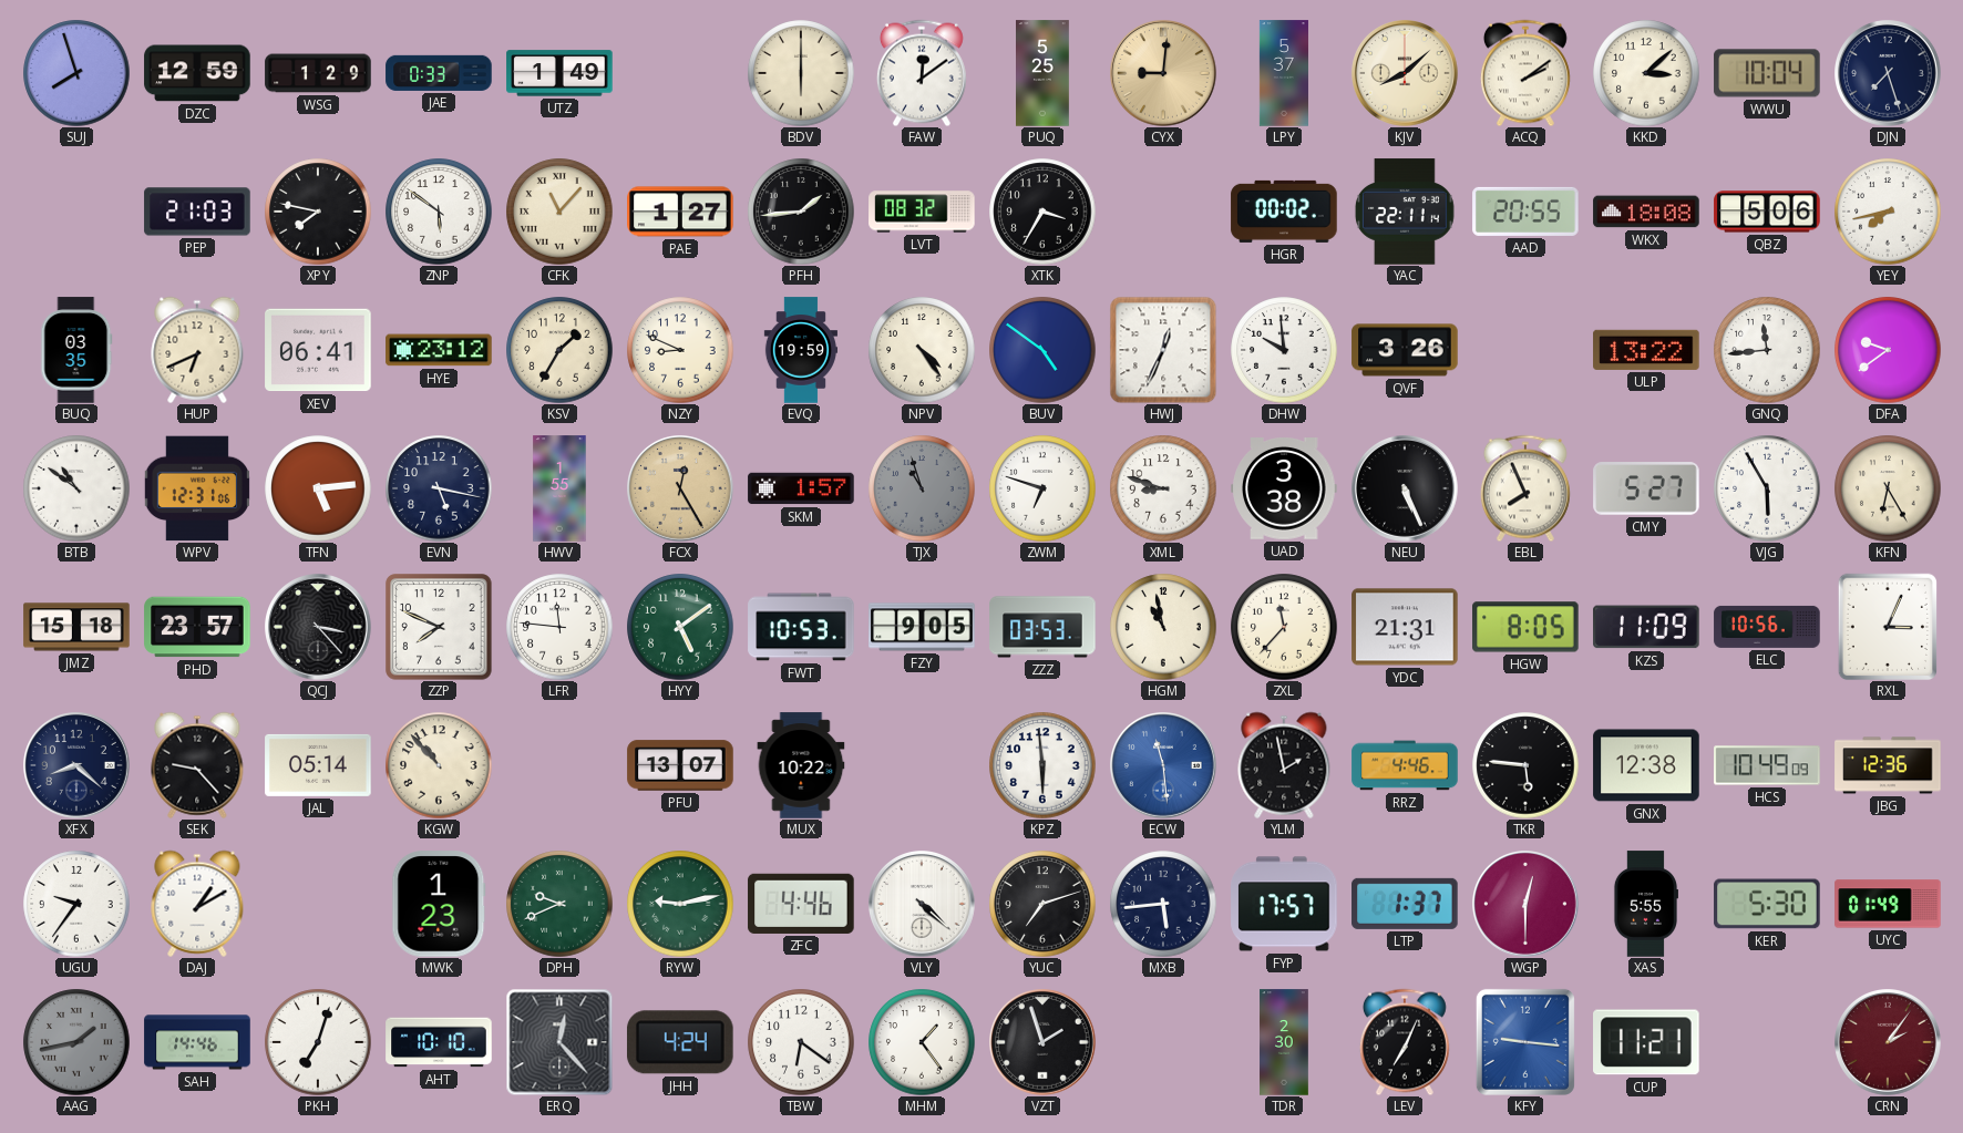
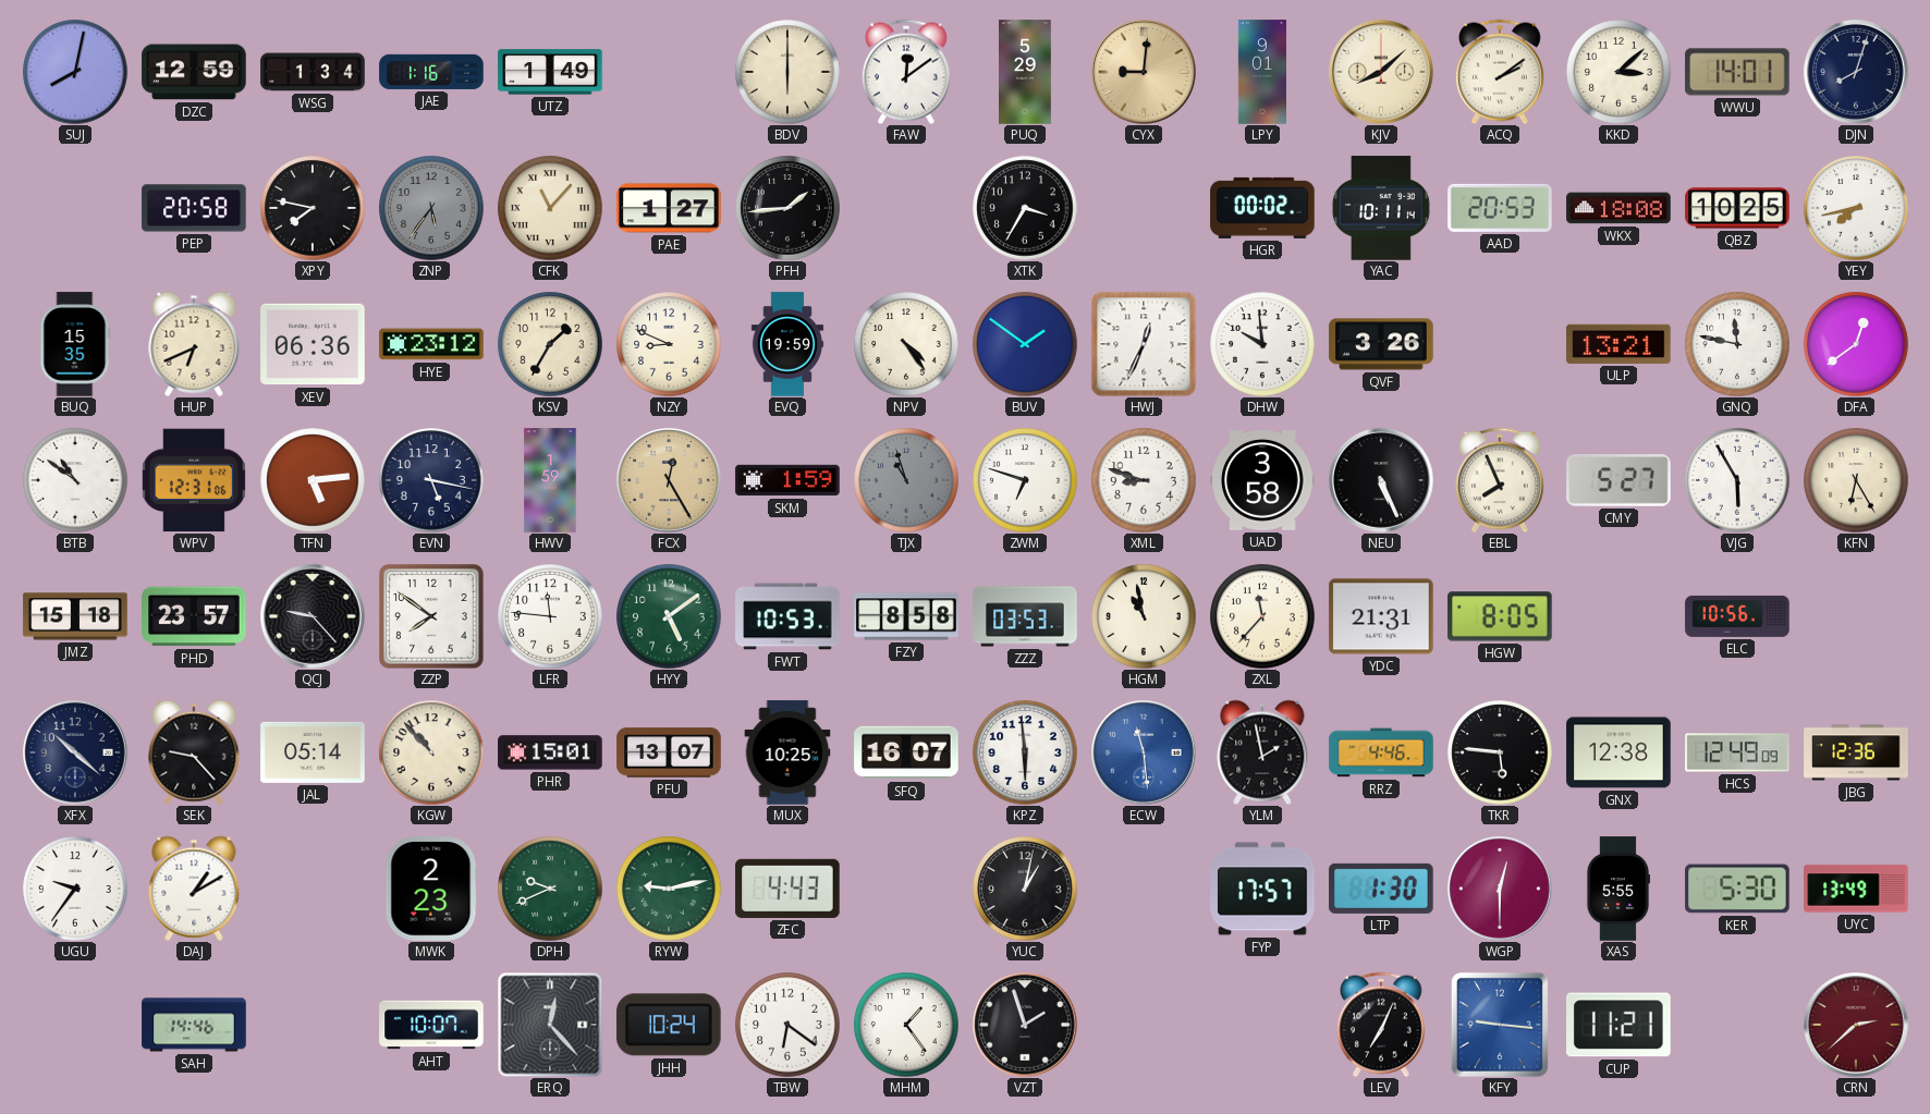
SUJ: 7:57 -> 8:02
WSG: 1:29 -> 1:34
JAE: 0:33 -> 1:16
PUQ: 5:25 -> 5:29
LPY: 5:37 -> 9:01
WWU: 10:04 -> 14:01
DJN: 7:27 -> 8:03
PEP: 21:03 -> 20:58
ZNP: 5:51 -> 5:36
ZNP dial: white -> grey
LVT: 08:32 -> none
YAC: 22:11 -> 10:11
AAD: 20:55 -> 20:53
QBZ: 5:06 -> 10:25
BUQ: 03:35 -> 15:35
XEV: 06:41 -> 06:36
BUV: 4:51 -> 1:51
ULP: 13:22 -> 13:21
GNQ: 11:44 -> 11:47
DFA: 9:39 -> 12:39
HWV: 1:55 -> 1:59
SKM: 1:57 -> 1:59
UAD: 3:38 -> 3:58
QCJ: 3:23 -> 9:23
ZZP: 7:49 -> 7:51
FZY: 9:05 -> 8:58
KZS: 11:09 -> none
RXL: 3:04 -> none
XFX: 8:22 -> 10:22
PHR: none -> 15:01
MUX: 10:22 -> 10:25
SFQ: none -> 16:07
HCS: 10:49 -> 12:49
MWK: 1:23 -> 2:23
ZFC: 4:46 -> 4:43
VLY: 4:22 -> none
YUC: 7:12 -> 1:02
MXB: 5:44 -> none
LTP: 1:37 -> 1:30
UYC: 01:49 -> 13:49
AAG: 1:43 -> none
PKH: 7:03 -> none
AHT: 10:10 -> 10:07
JHH: 4:24 -> 10:24
TDR: 2:30 -> none
CRN: 2:06 -> 2:38
